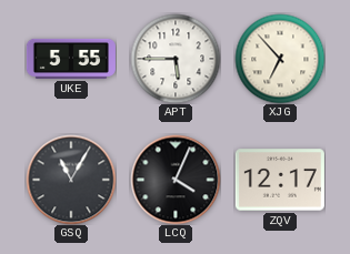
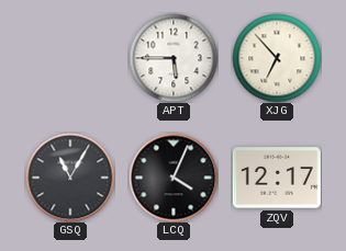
UKE: 5:55 -> none
